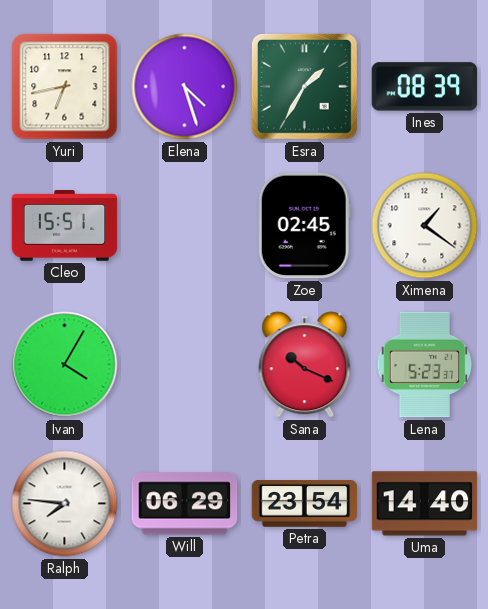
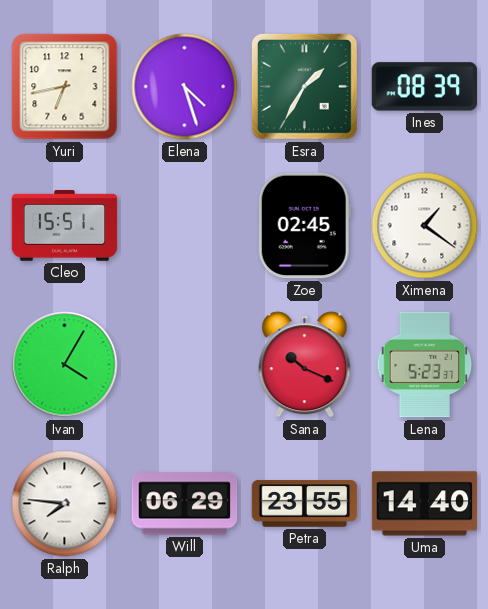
Petra: 23:54 -> 23:55
